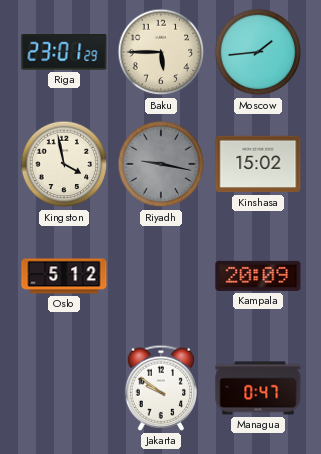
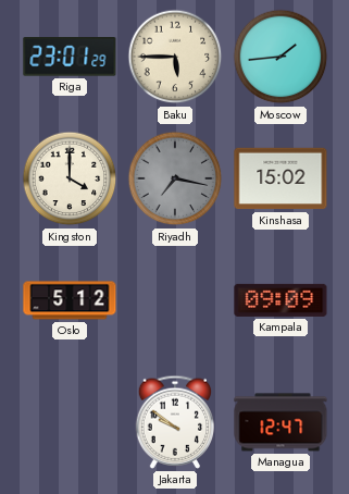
Kingston: 3:58 -> 4:00
Riyadh: 9:17 -> 7:17
Kampala: 20:09 -> 09:09
Managua: 0:47 -> 12:47
